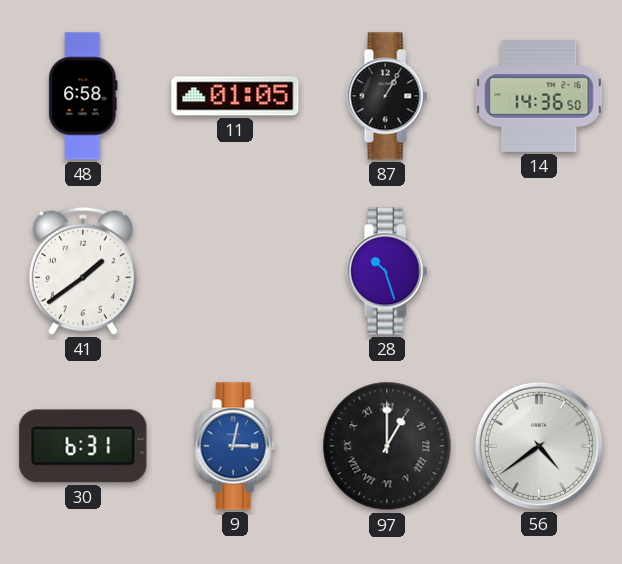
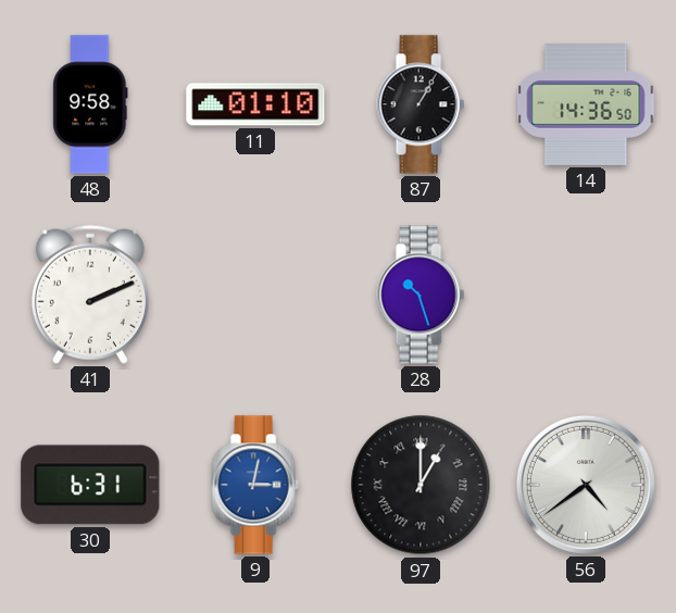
48: 6:58 -> 9:58
11: 01:05 -> 01:10
41: 1:39 -> 2:11
